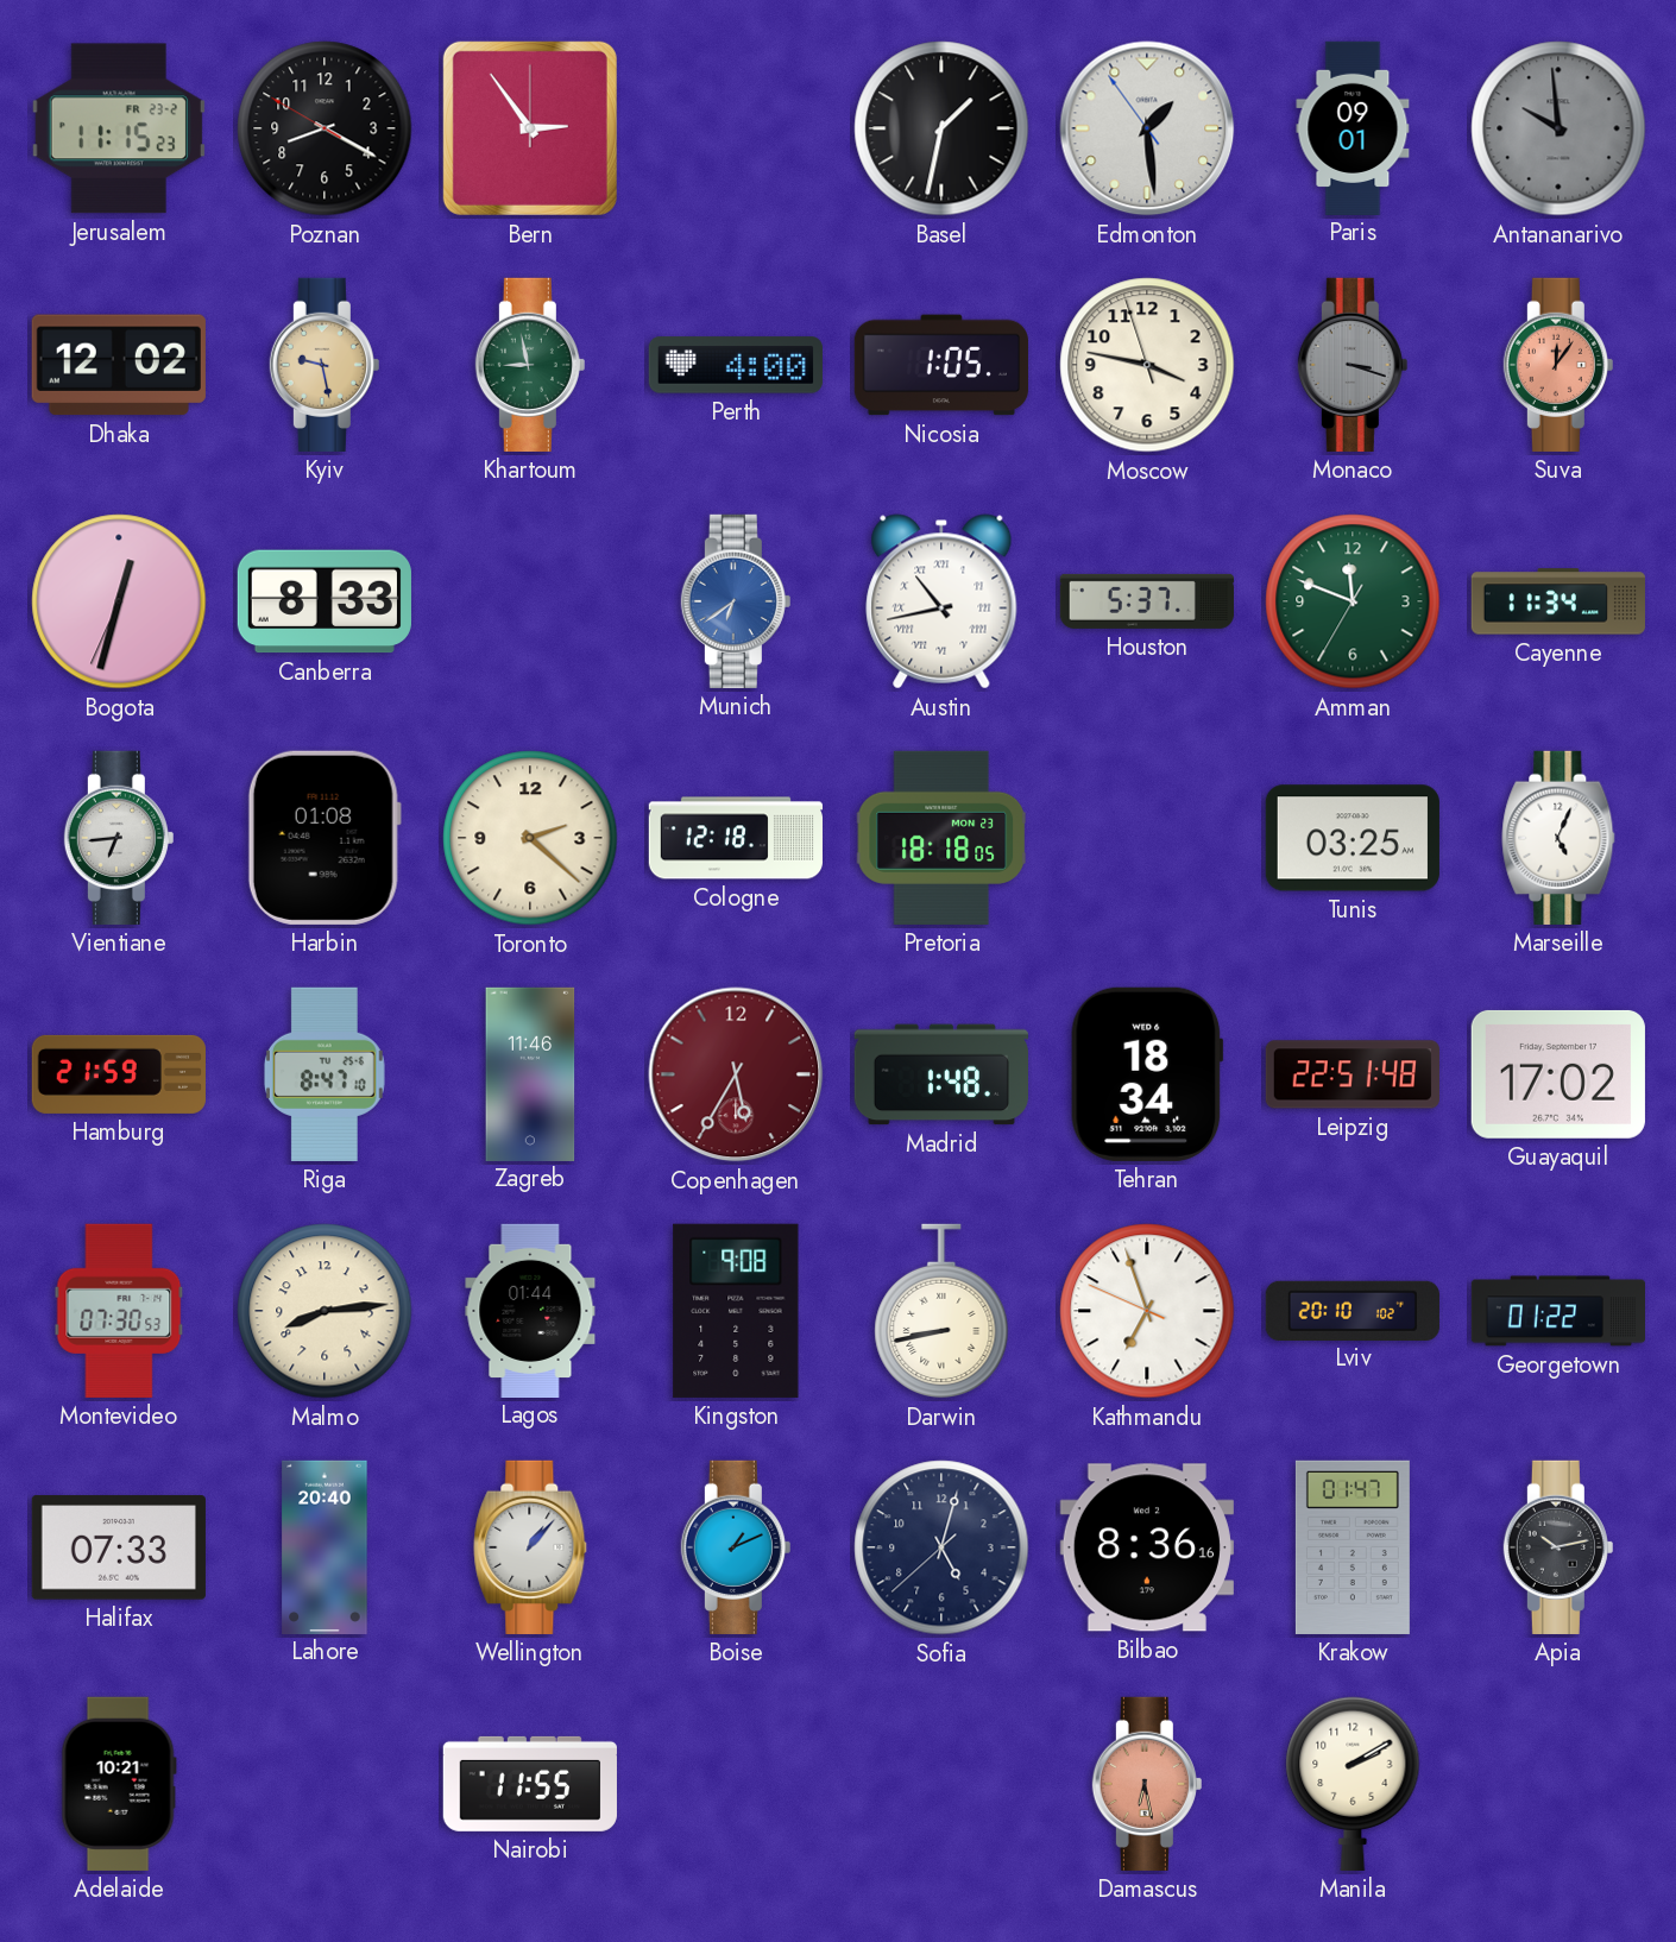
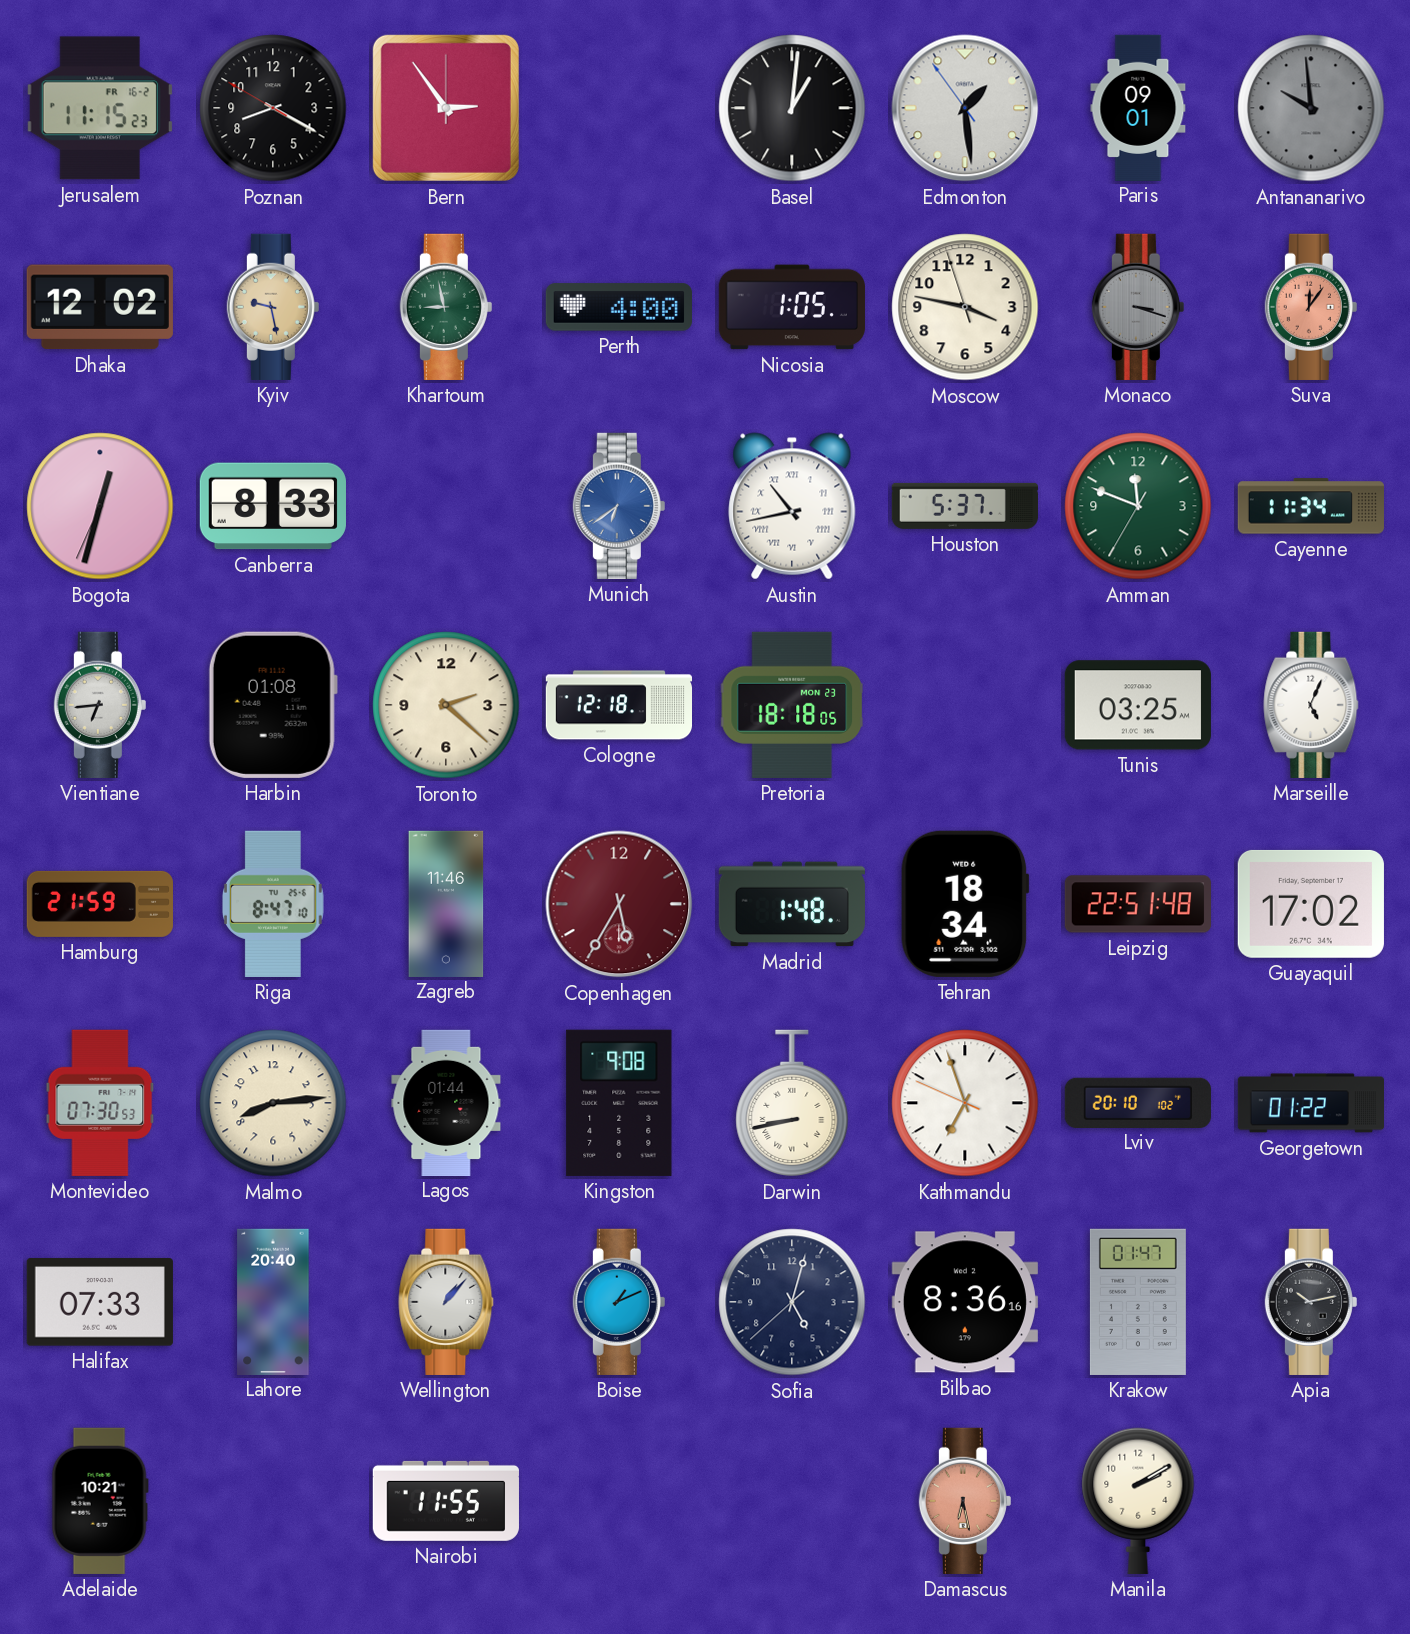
Jerusalem date: FR 23-2 -> FR 16-2
Basel: 1:32 -> 1:01
